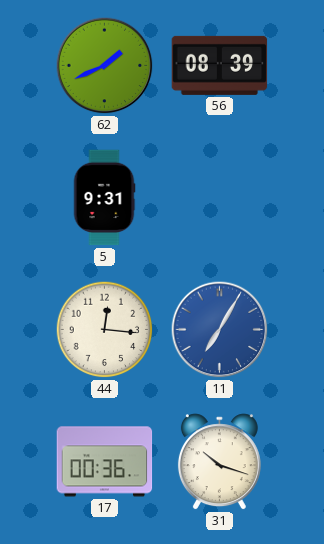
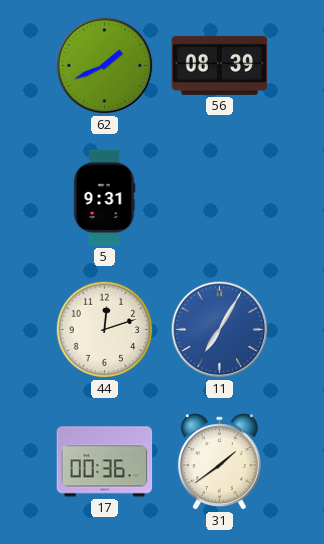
44: 12:16 -> 12:12
31: 10:18 -> 1:39
